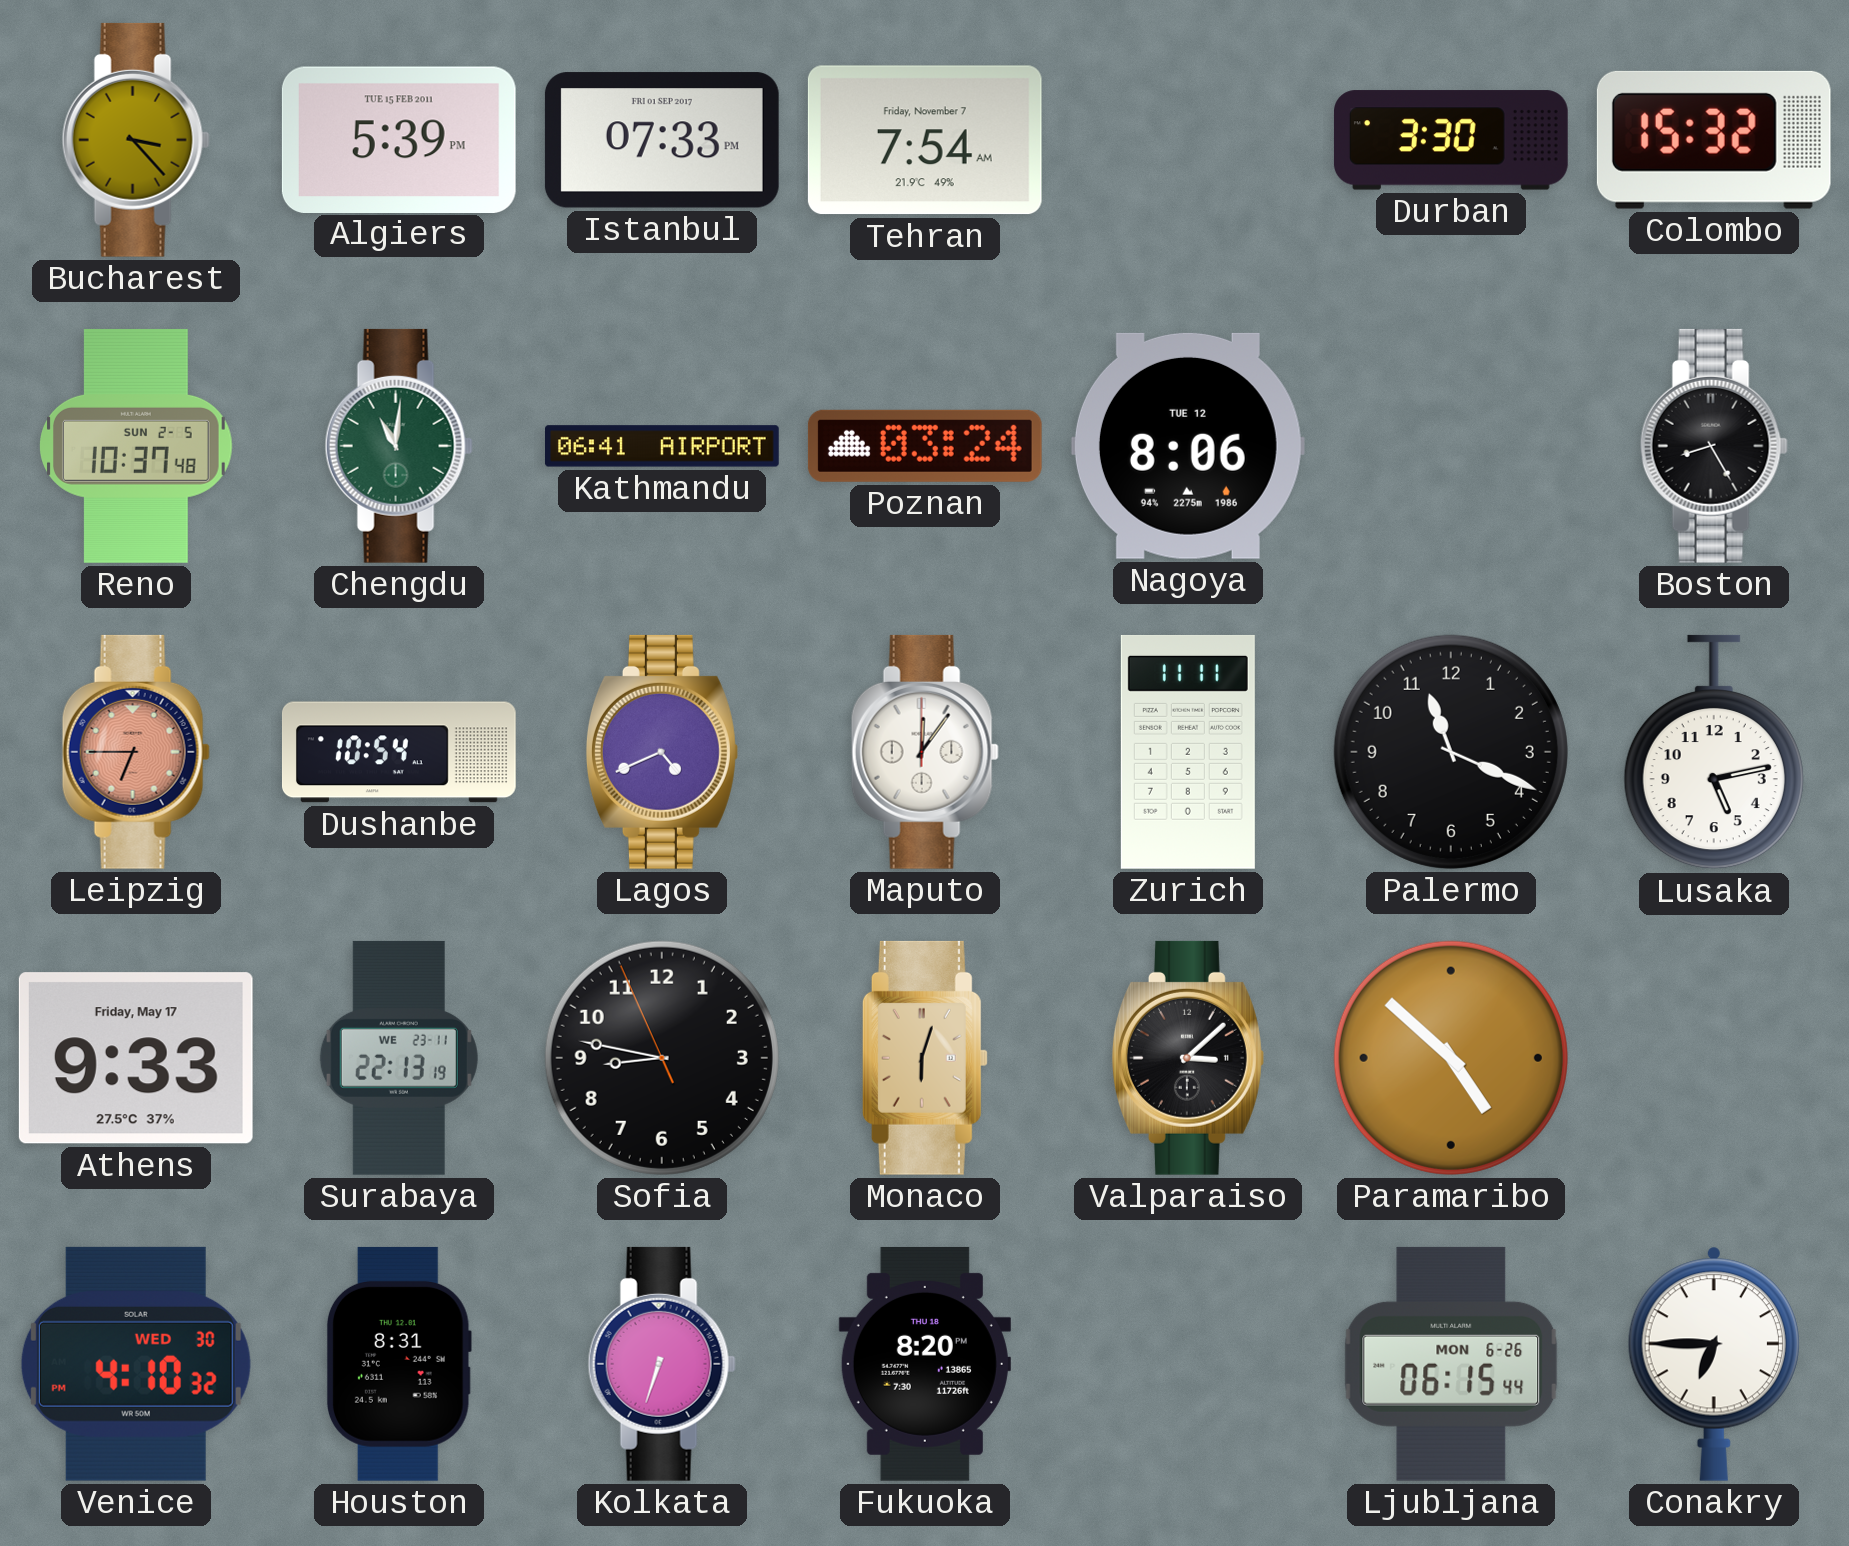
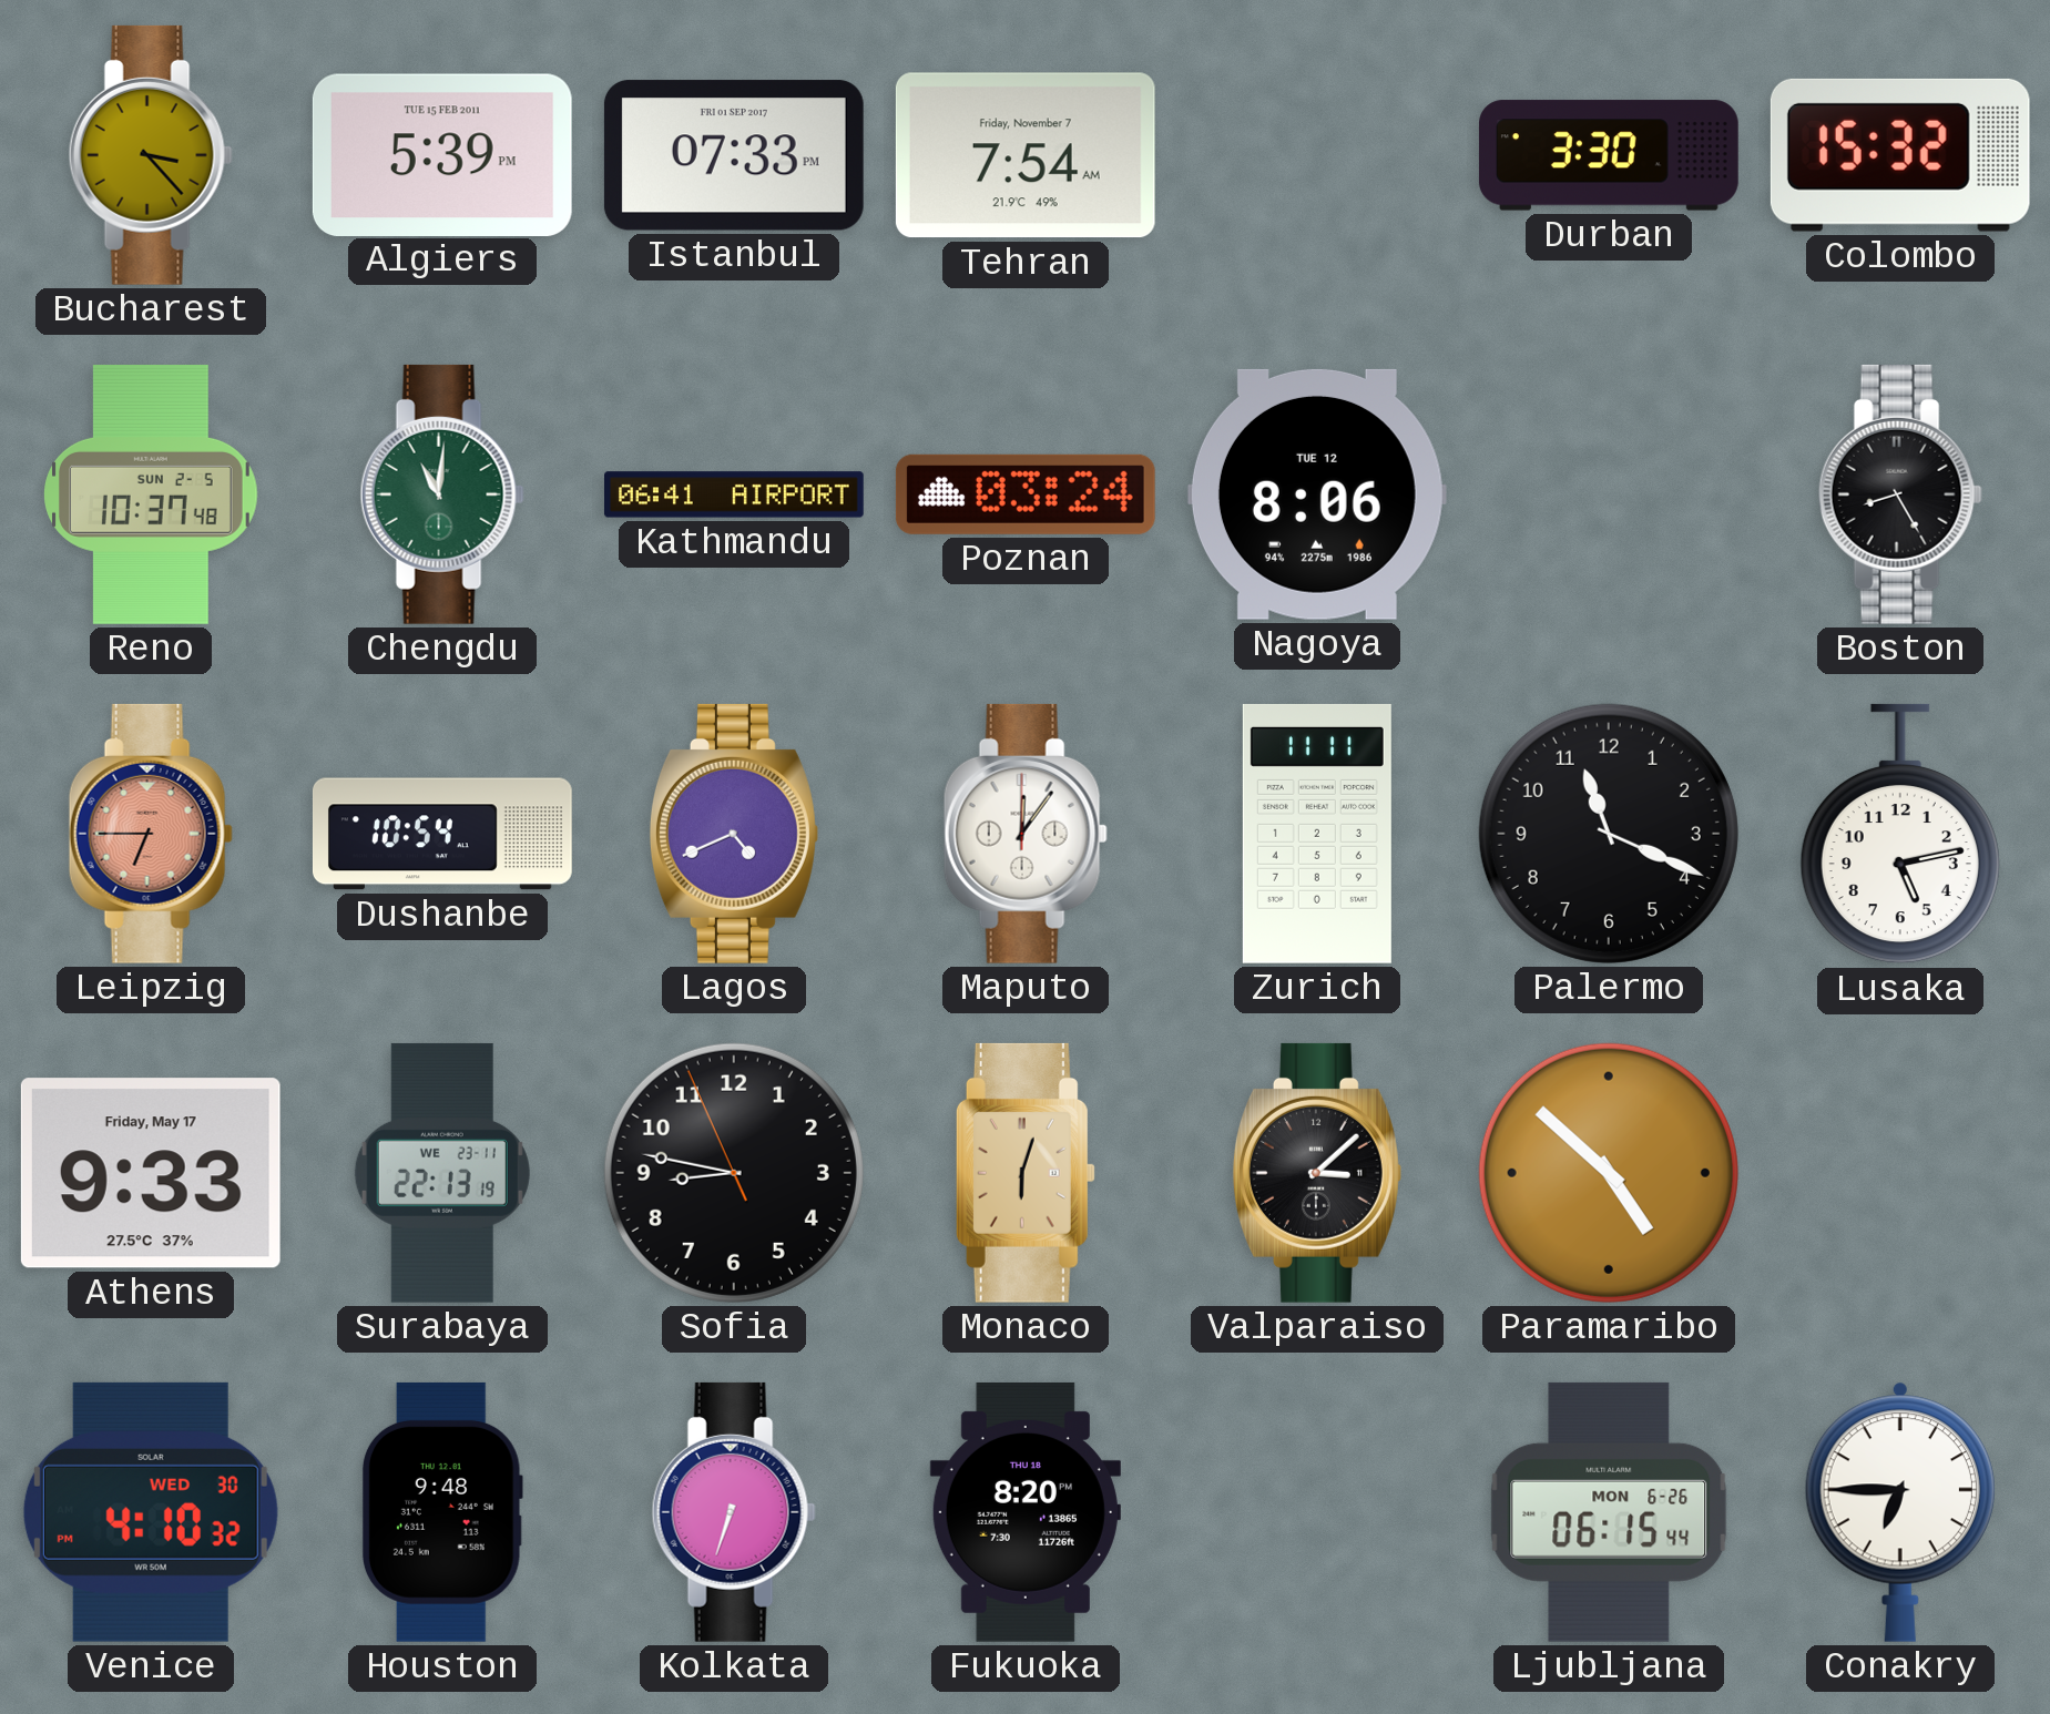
Houston: 8:31 -> 9:48
